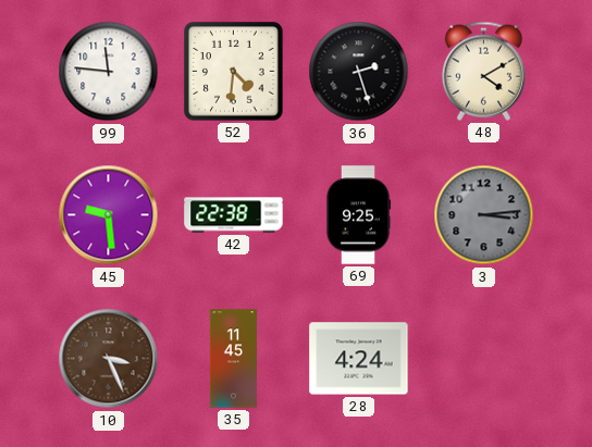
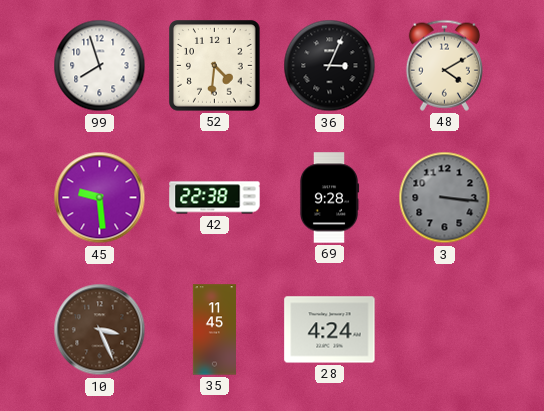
99: 11:46 -> 7:57
36: 2:27 -> 3:04
69: 9:25 -> 9:28
3: 3:14 -> 3:16
